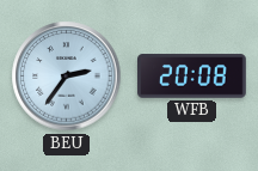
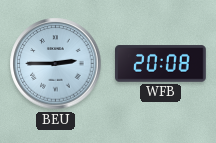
BEU: 2:36 -> 2:45
